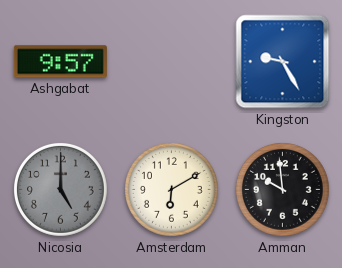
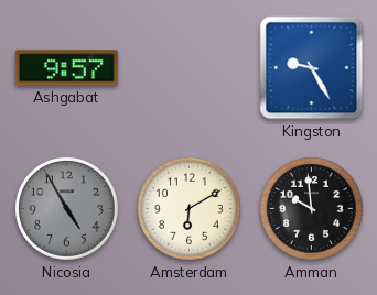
Nicosia: 5:00 -> 4:55
